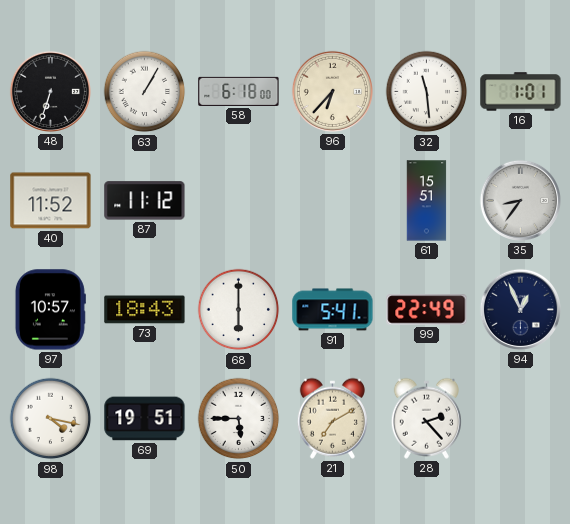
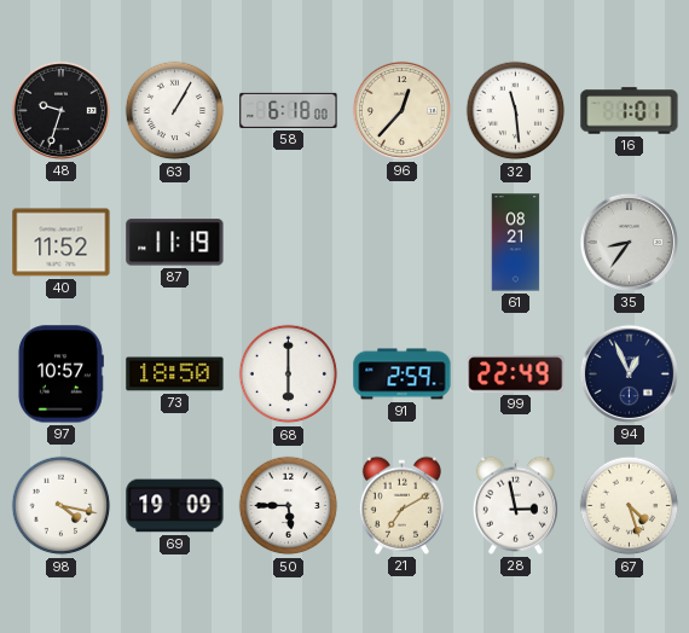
48: 6:33 -> 9:33
96: 6:37 -> 12:37
87: 11:12 -> 11:19
61: 15:51 -> 08:21
73: 18:43 -> 18:50
91: 5:41 -> 2:59
69: 19:51 -> 19:09
28: 2:23 -> 2:58
67: none -> 4:27
